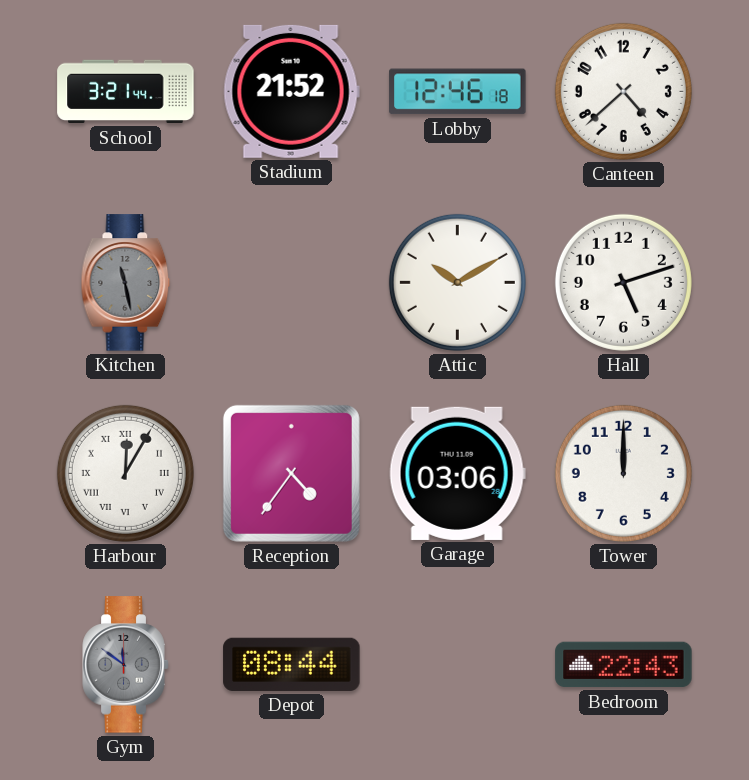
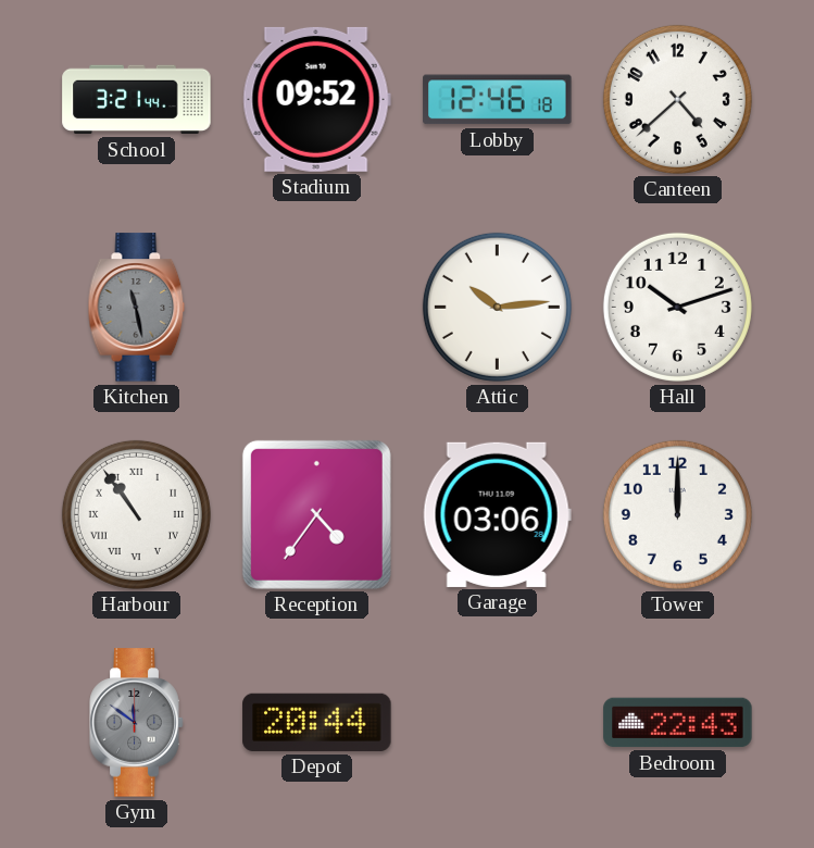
Stadium: 21:52 -> 09:52
Attic: 10:10 -> 10:14
Hall: 5:12 -> 10:12
Harbour: 12:05 -> 10:54
Depot: 08:44 -> 20:44
